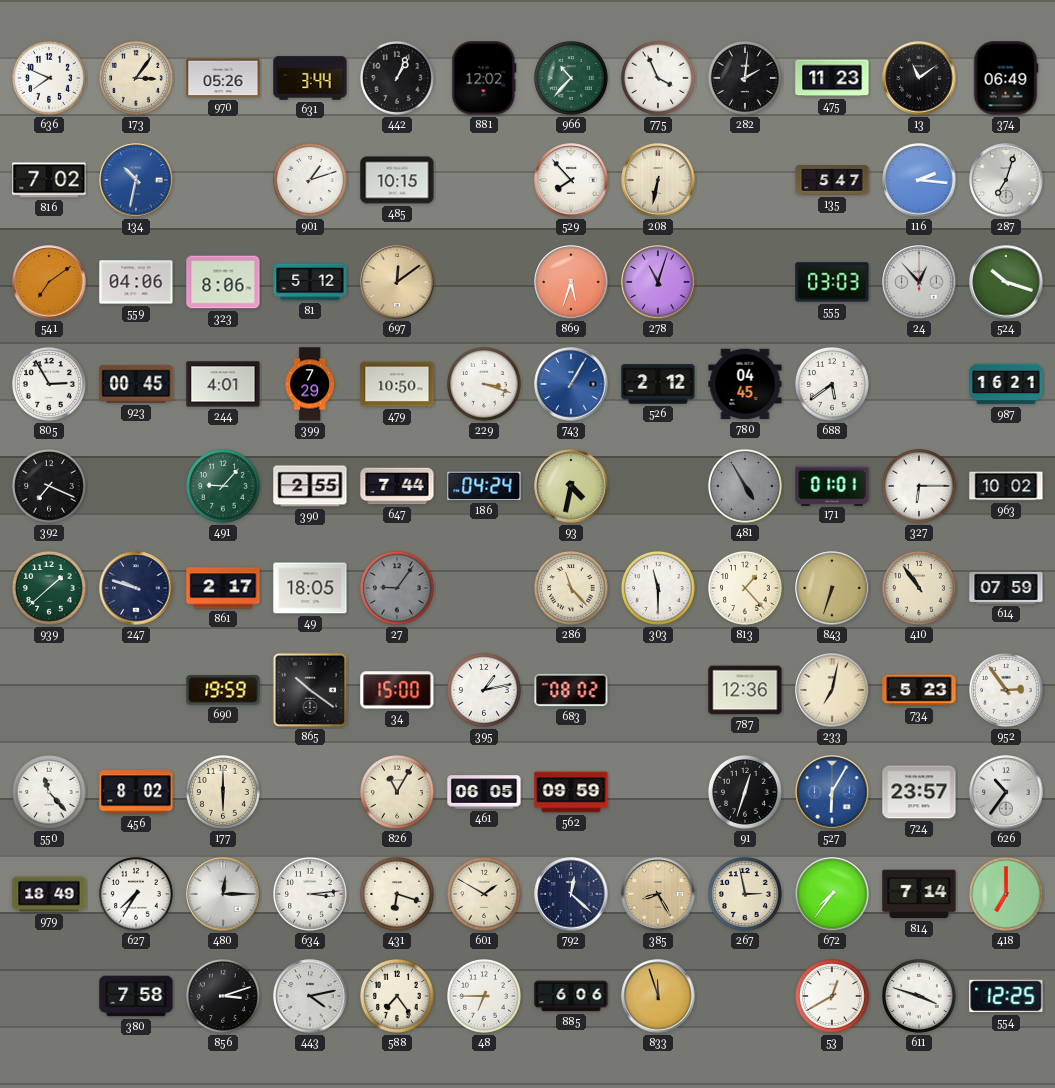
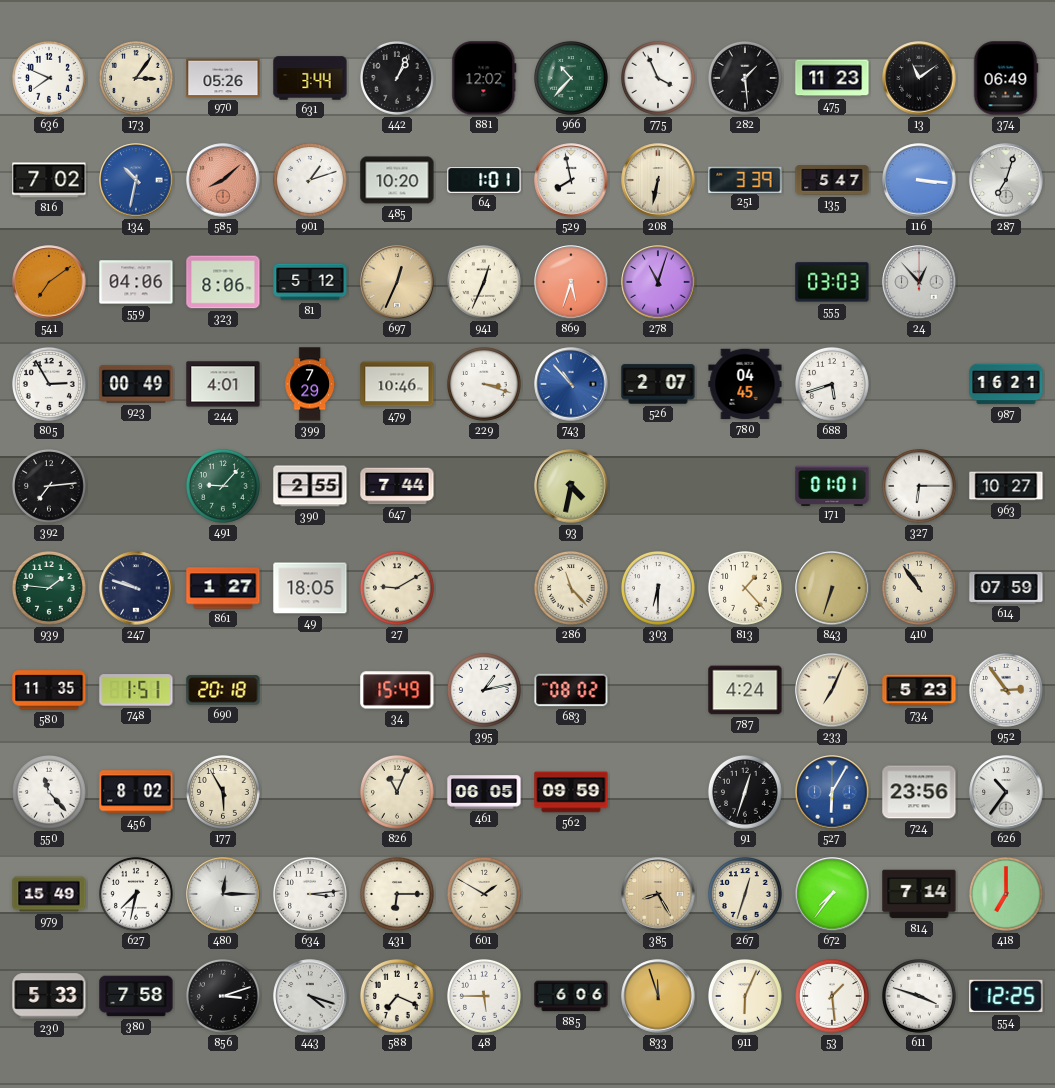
282: 2:01 -> 1:29
585: none -> 8:08
485: 10:15 -> 10:20
64: none -> 1:01
529: 7:53 -> 7:58
251: none -> 3:39
116: 2:16 -> 3:16
697: 12:09 -> 12:34
941: none -> 12:34
524: 10:18 -> none
923: 00:45 -> 00:49
479: 10:50 -> 10:46
743: 1:05 -> 10:53
526: 2:12 -> 2:07
688: 5:39 -> 5:42
392: 7:19 -> 7:14
186: 04:24 -> none
481: 4:55 -> none
963: 10:02 -> 10:27
939: 1:38 -> 1:46
861: 2:17 -> 1:27
27: 9:06 -> 9:10
27 dial: grey -> cream
303: 11:30 -> 6:30
580: none -> 11:35
748: none -> 1:51
690: 19:59 -> 20:18
865: 10:21 -> none
34: 15:00 -> 15:49
787: 12:36 -> 4:24
233: 7:02 -> 7:04
177: 6:00 -> 5:55
826: 11:05 -> 11:04
724: 23:57 -> 23:56
979: 18:49 -> 15:49
627: 7:35 -> 7:32
431: 6:18 -> 6:15
792: 12:22 -> none
267: 2:58 -> 12:33
230: none -> 5:33
443: 4:13 -> 4:18
588: 7:24 -> 7:19
48: 6:45 -> 5:45
911: none -> 6:04
53: 12:40 -> 1:29
